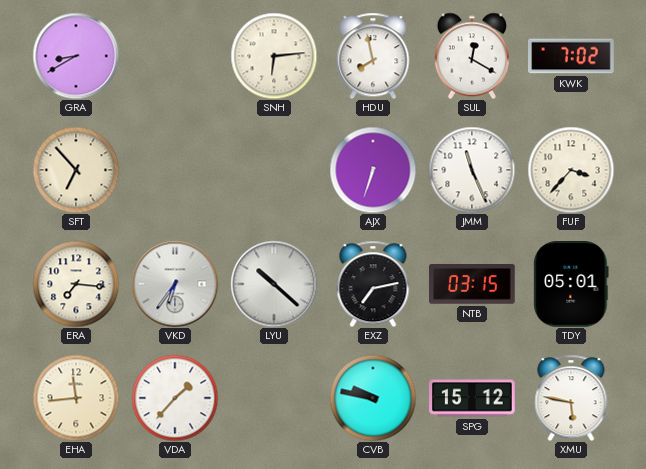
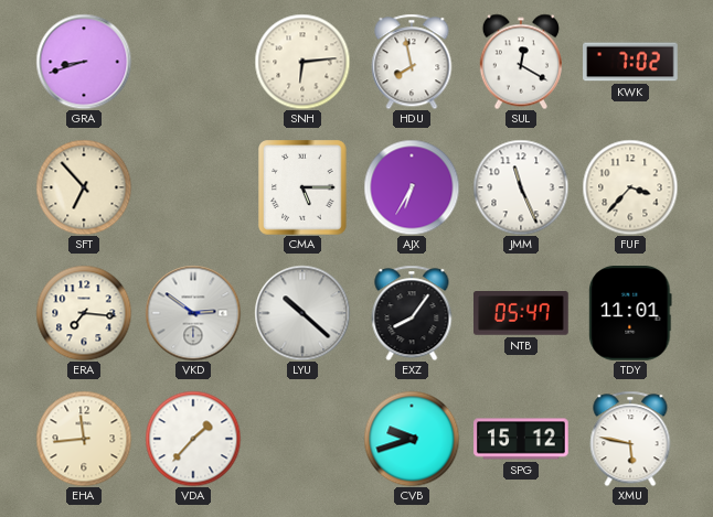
GRA: 8:40 -> 8:42
CMA: none -> 5:15
AJX: 6:33 -> 6:35
VKD: 6:36 -> 2:51
EXZ: 7:13 -> 8:06
NTB: 03:15 -> 05:47
TDY: 05:01 -> 11:01
CVB: 9:47 -> 9:42
